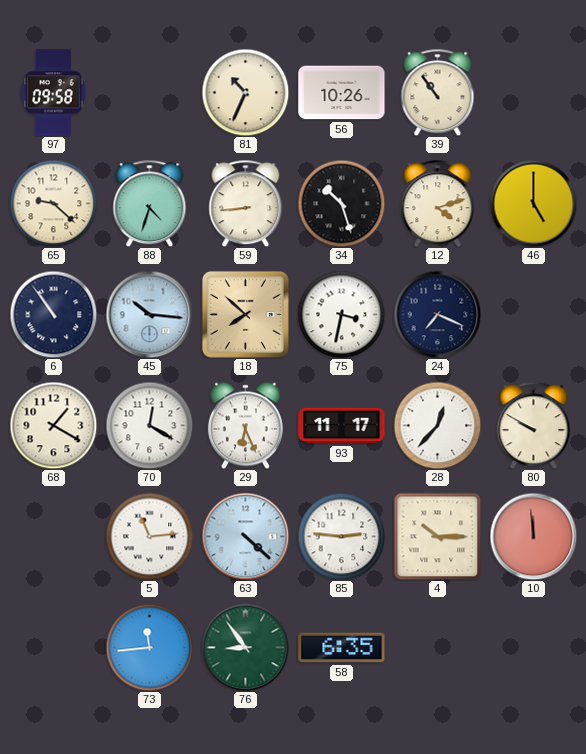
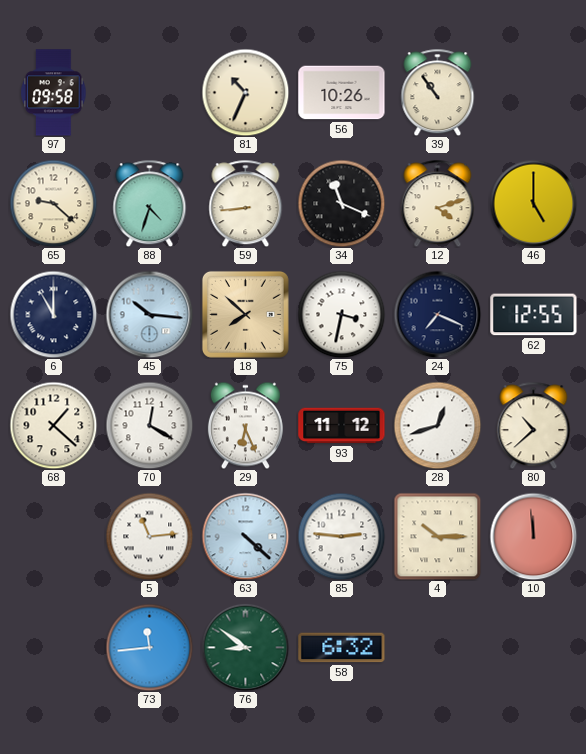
34: 10:27 -> 11:19
6: 10:54 -> 11:00
62: none -> 12:55
68: 1:20 -> 1:22
93: 11:17 -> 11:12
28: 12:37 -> 12:42
80: 9:50 -> 10:38
76: 8:54 -> 8:51
58: 6:35 -> 6:32
